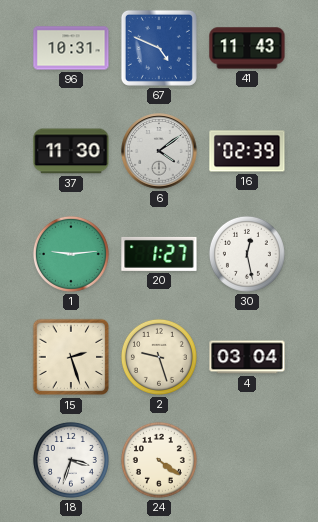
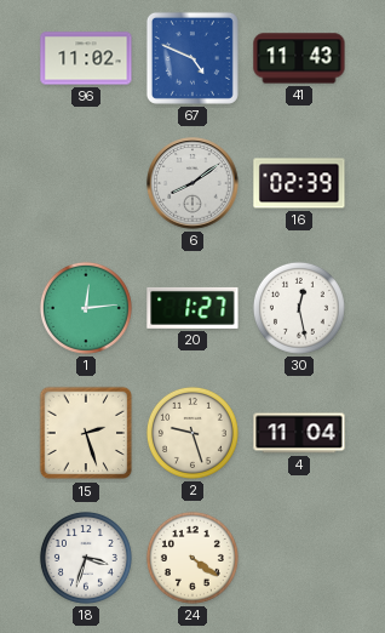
96: 10:31 -> 11:02
37: 11:30 -> none
6: 4:09 -> 8:09
1: 9:14 -> 12:14
4: 03:04 -> 11:04
